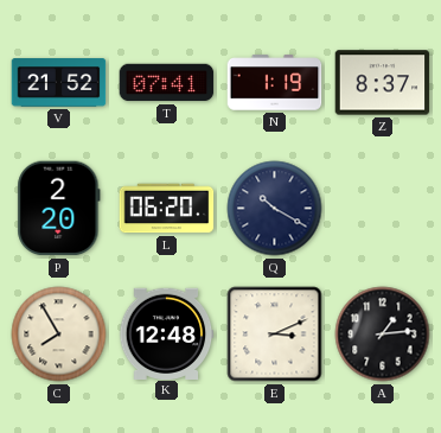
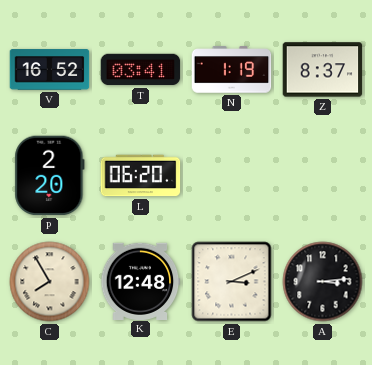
V: 21:52 -> 16:52
T: 07:41 -> 03:41
Q: 10:20 -> none
A: 1:14 -> 3:14
